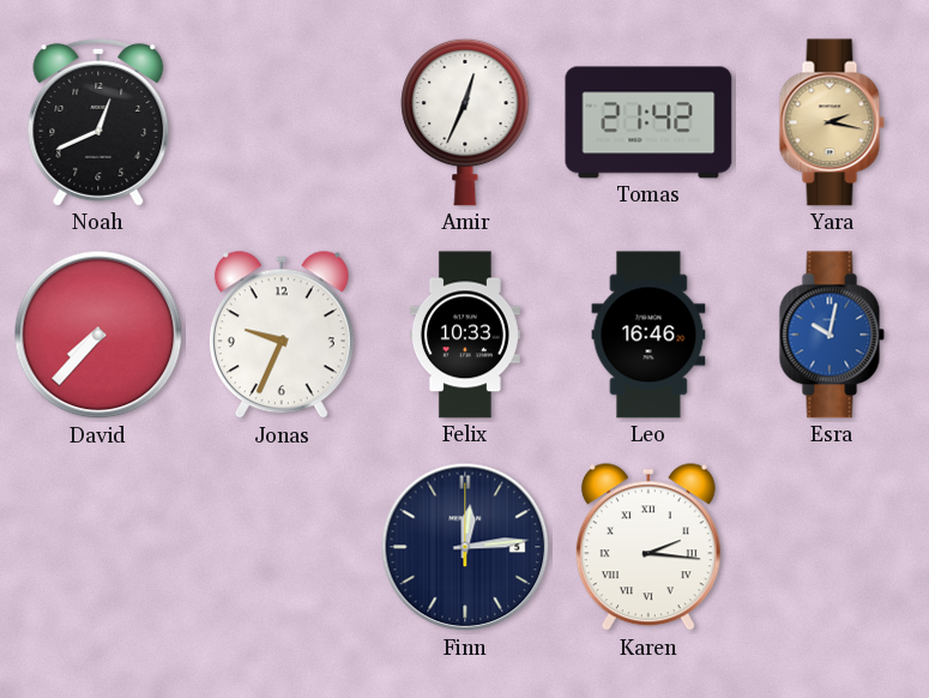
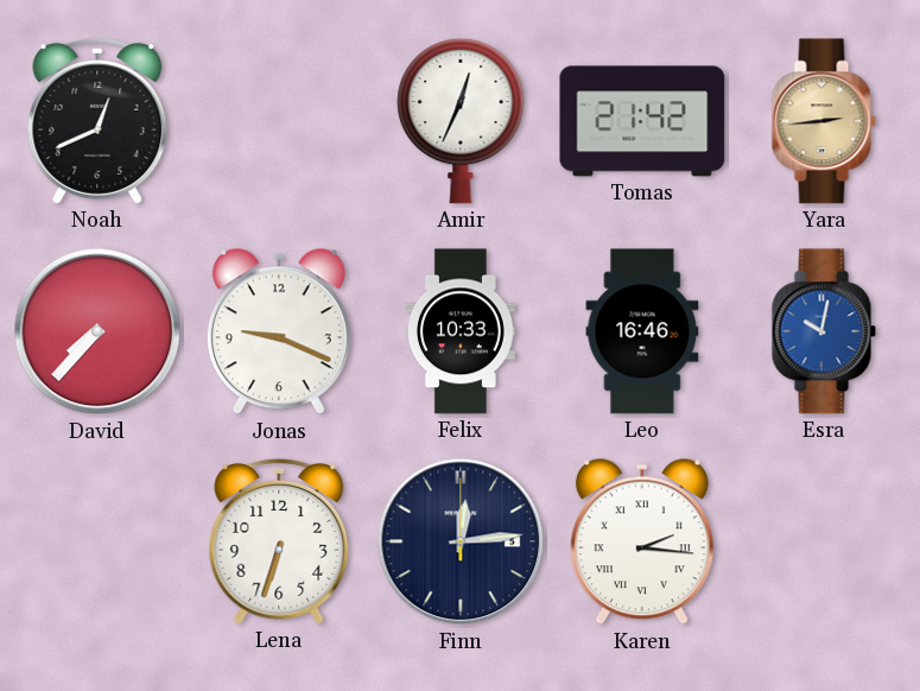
Yara: 2:17 -> 2:44
Jonas: 9:34 -> 9:19
Lena: none -> 6:33
